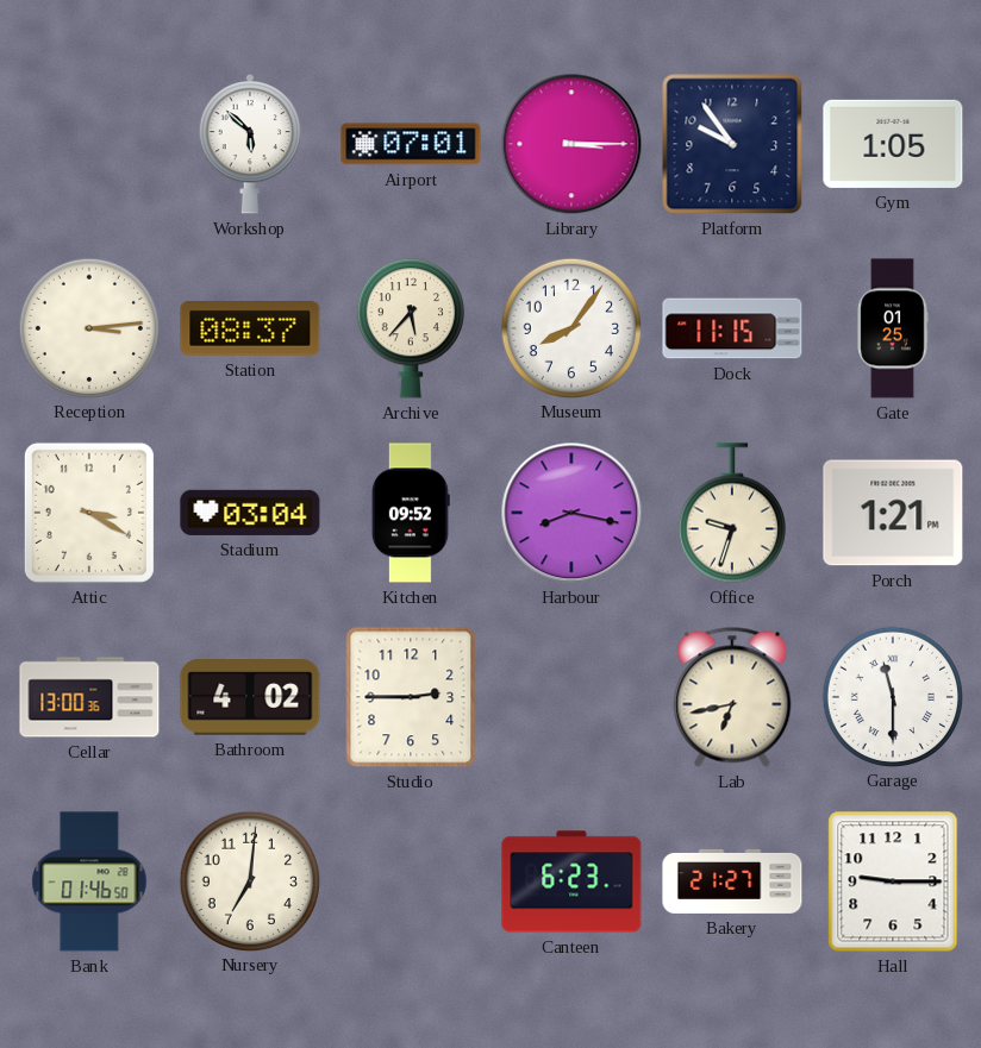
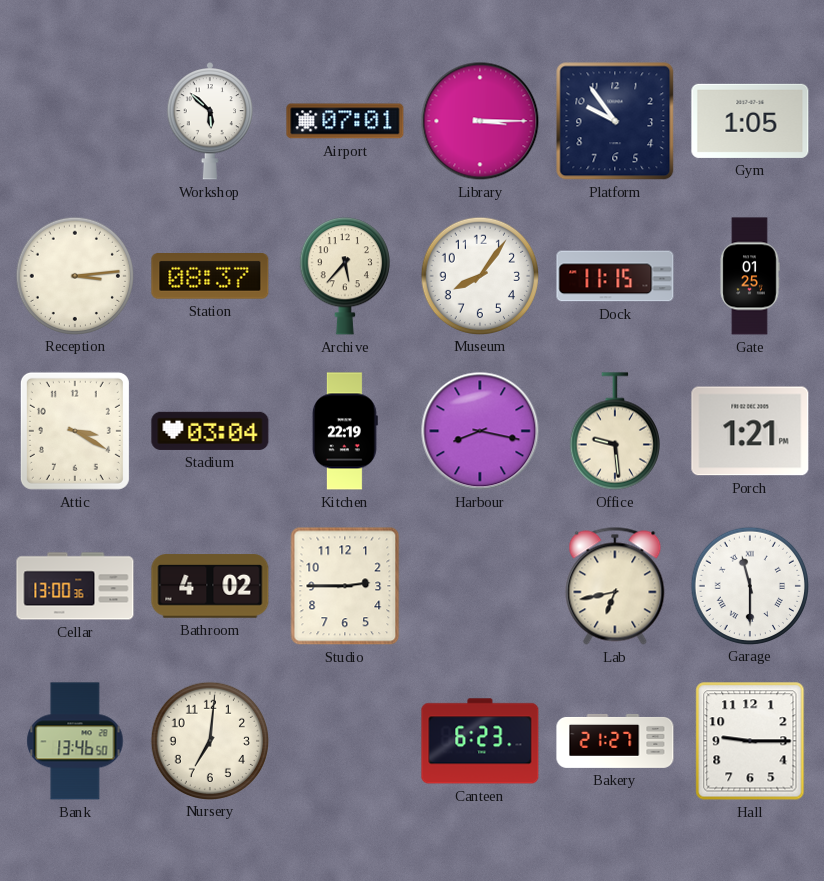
Kitchen: 09:52 -> 22:19
Office: 9:33 -> 9:29
Bank: 01:46 -> 13:46
